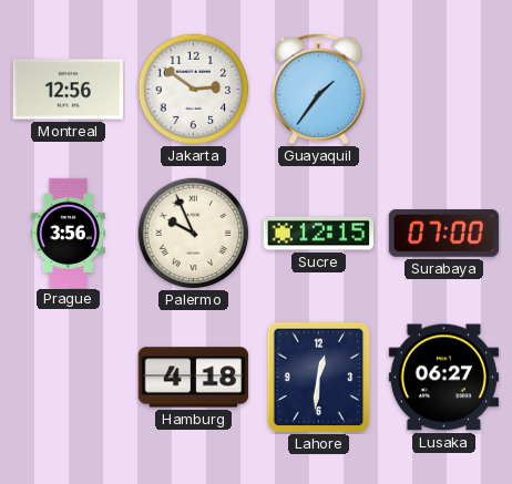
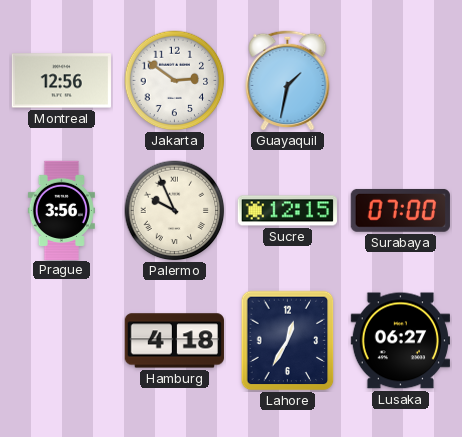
Guayaquil: 1:36 -> 1:32
Lahore: 12:31 -> 12:35
